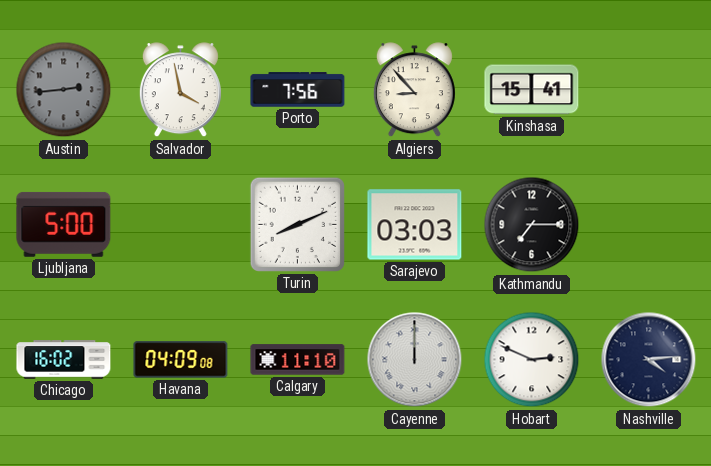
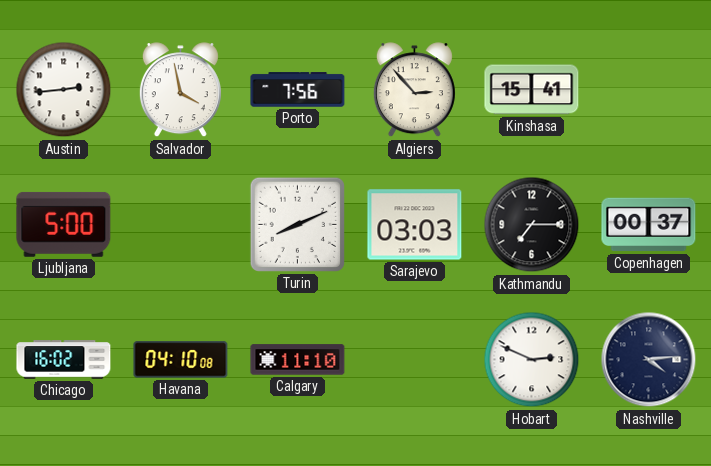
Austin dial: grey -> white
Algiers: 8:53 -> 2:53
Copenhagen: none -> 00:37
Havana: 04:09 -> 04:10
Cayenne: 12:00 -> none
